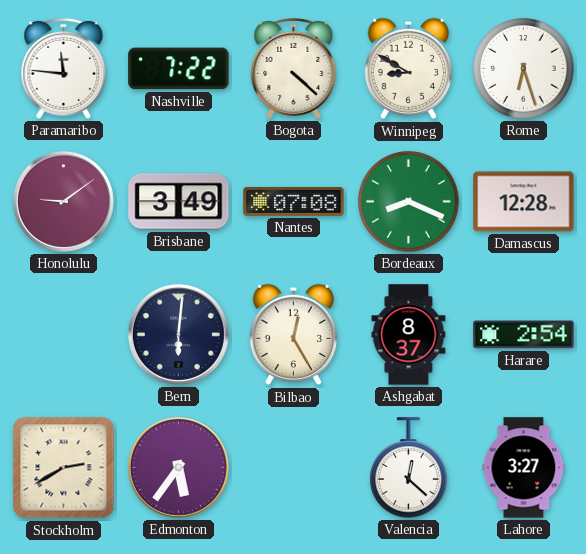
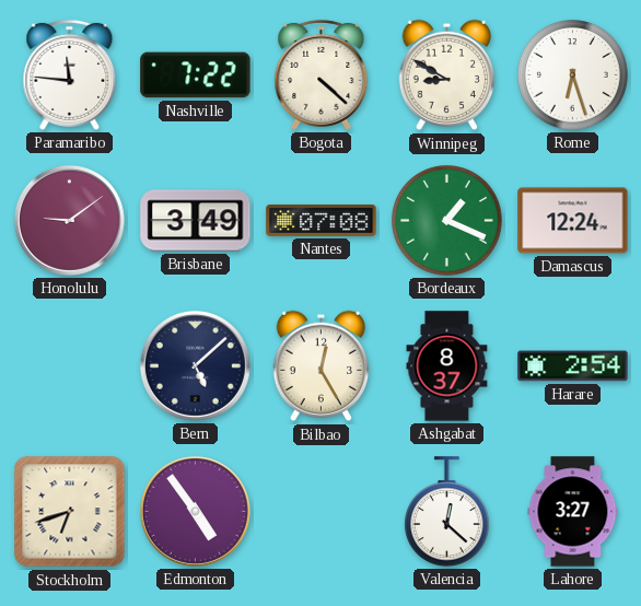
Bordeaux: 8:19 -> 1:19
Damascus: 12:28 -> 12:24
Bern: 6:01 -> 5:08
Stockholm: 2:40 -> 6:42
Edmonton: 5:36 -> 4:54
